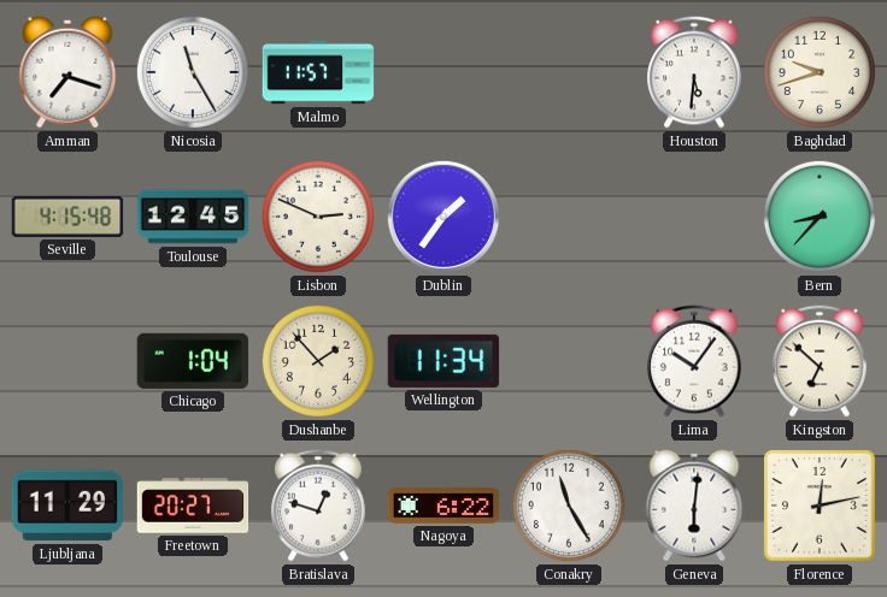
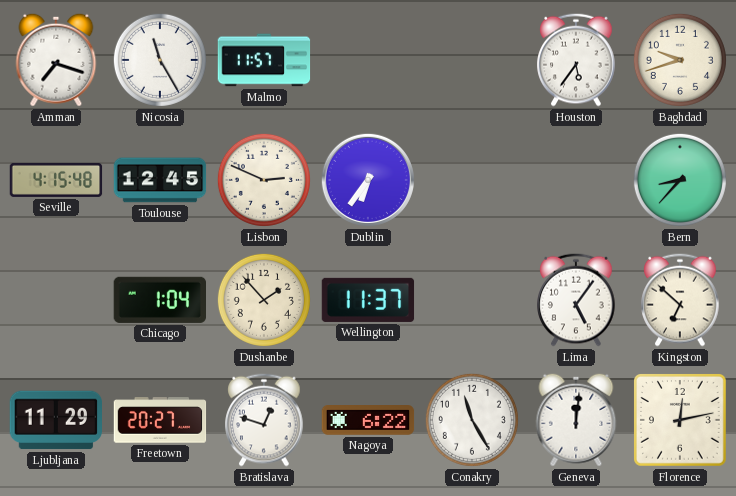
Houston: 5:31 -> 5:36
Dublin: 1:36 -> 6:36
Wellington: 11:34 -> 11:37
Lima: 10:06 -> 5:06
Geneva: 6:01 -> 12:01
